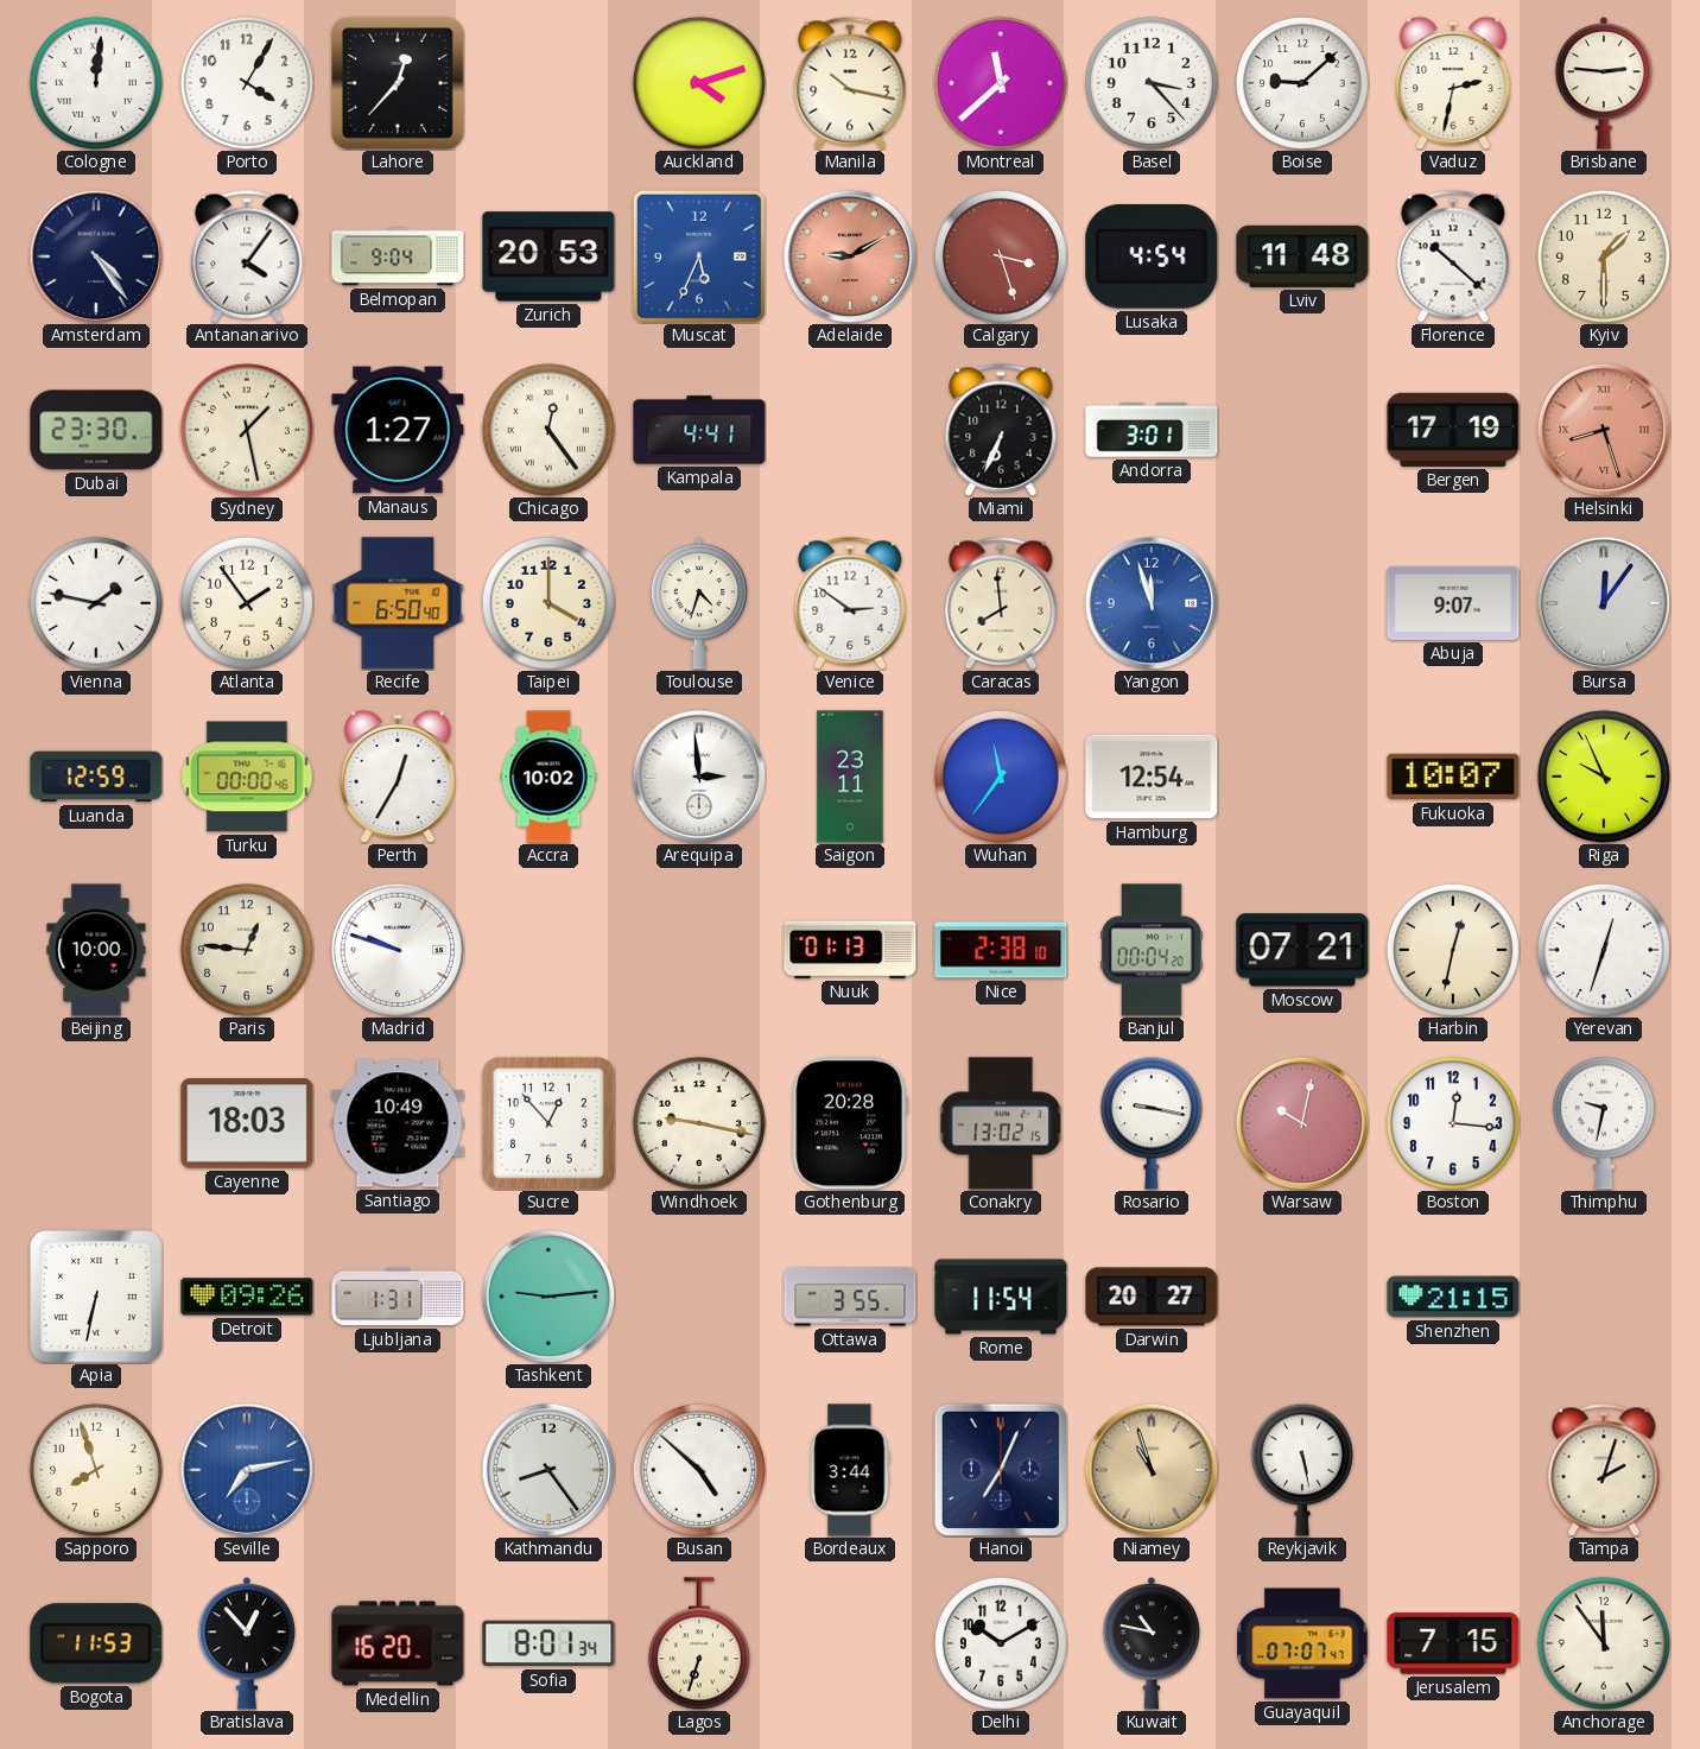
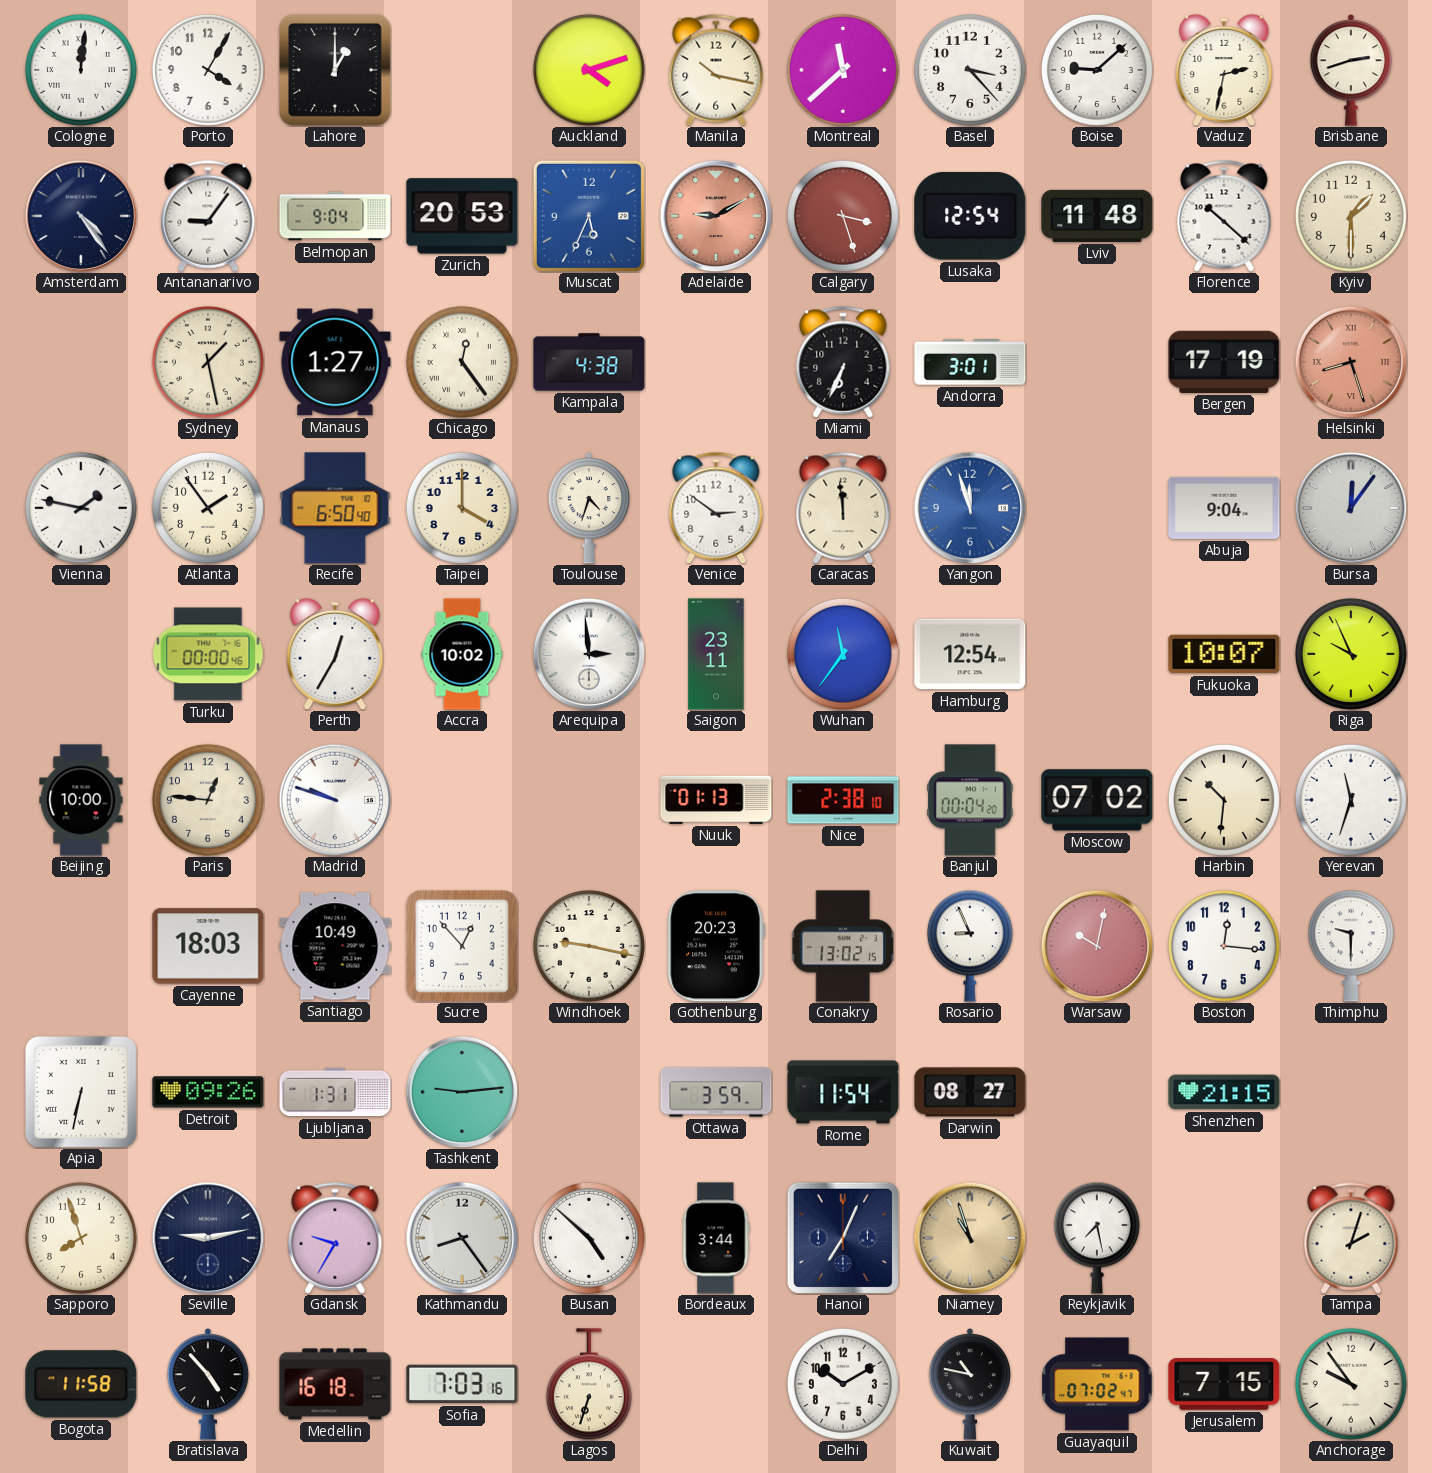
Lahore: 12:37 -> 1:00
Brisbane: 2:46 -> 2:42
Antananarivo: 4:06 -> 9:06
Lusaka: 4:54 -> 12:54
Dubai: 23:30 -> none
Kampala: 4:41 -> 4:38
Caracas: 7:59 -> 11:59
Abuja: 9:07 -> 9:04
Luanda: 12:59 -> none
Moscow: 07:21 -> 07:02
Harbin: 12:32 -> 10:31
Yerevan: 12:33 -> 11:33
Gothenburg: 20:28 -> 20:23
Rosario: 9:17 -> 8:56
Thimphu: 9:32 -> 9:30
Ottawa: 3:55 -> 3:59
Darwin: 20:27 -> 08:27
Seville: 7:13 -> 9:13
Seville dial: blue -> navy
Gdansk: none -> 9:35
Reykjavik: 5:28 -> 7:28
Bogota: 11:53 -> 11:58
Bratislava: 12:53 -> 4:53
Medellin: 16:20 -> 16:18
Sofia: 8:01 -> 7:03
Guayaquil: 07:07 -> 07:02
Anchorage: 11:54 -> 9:54
